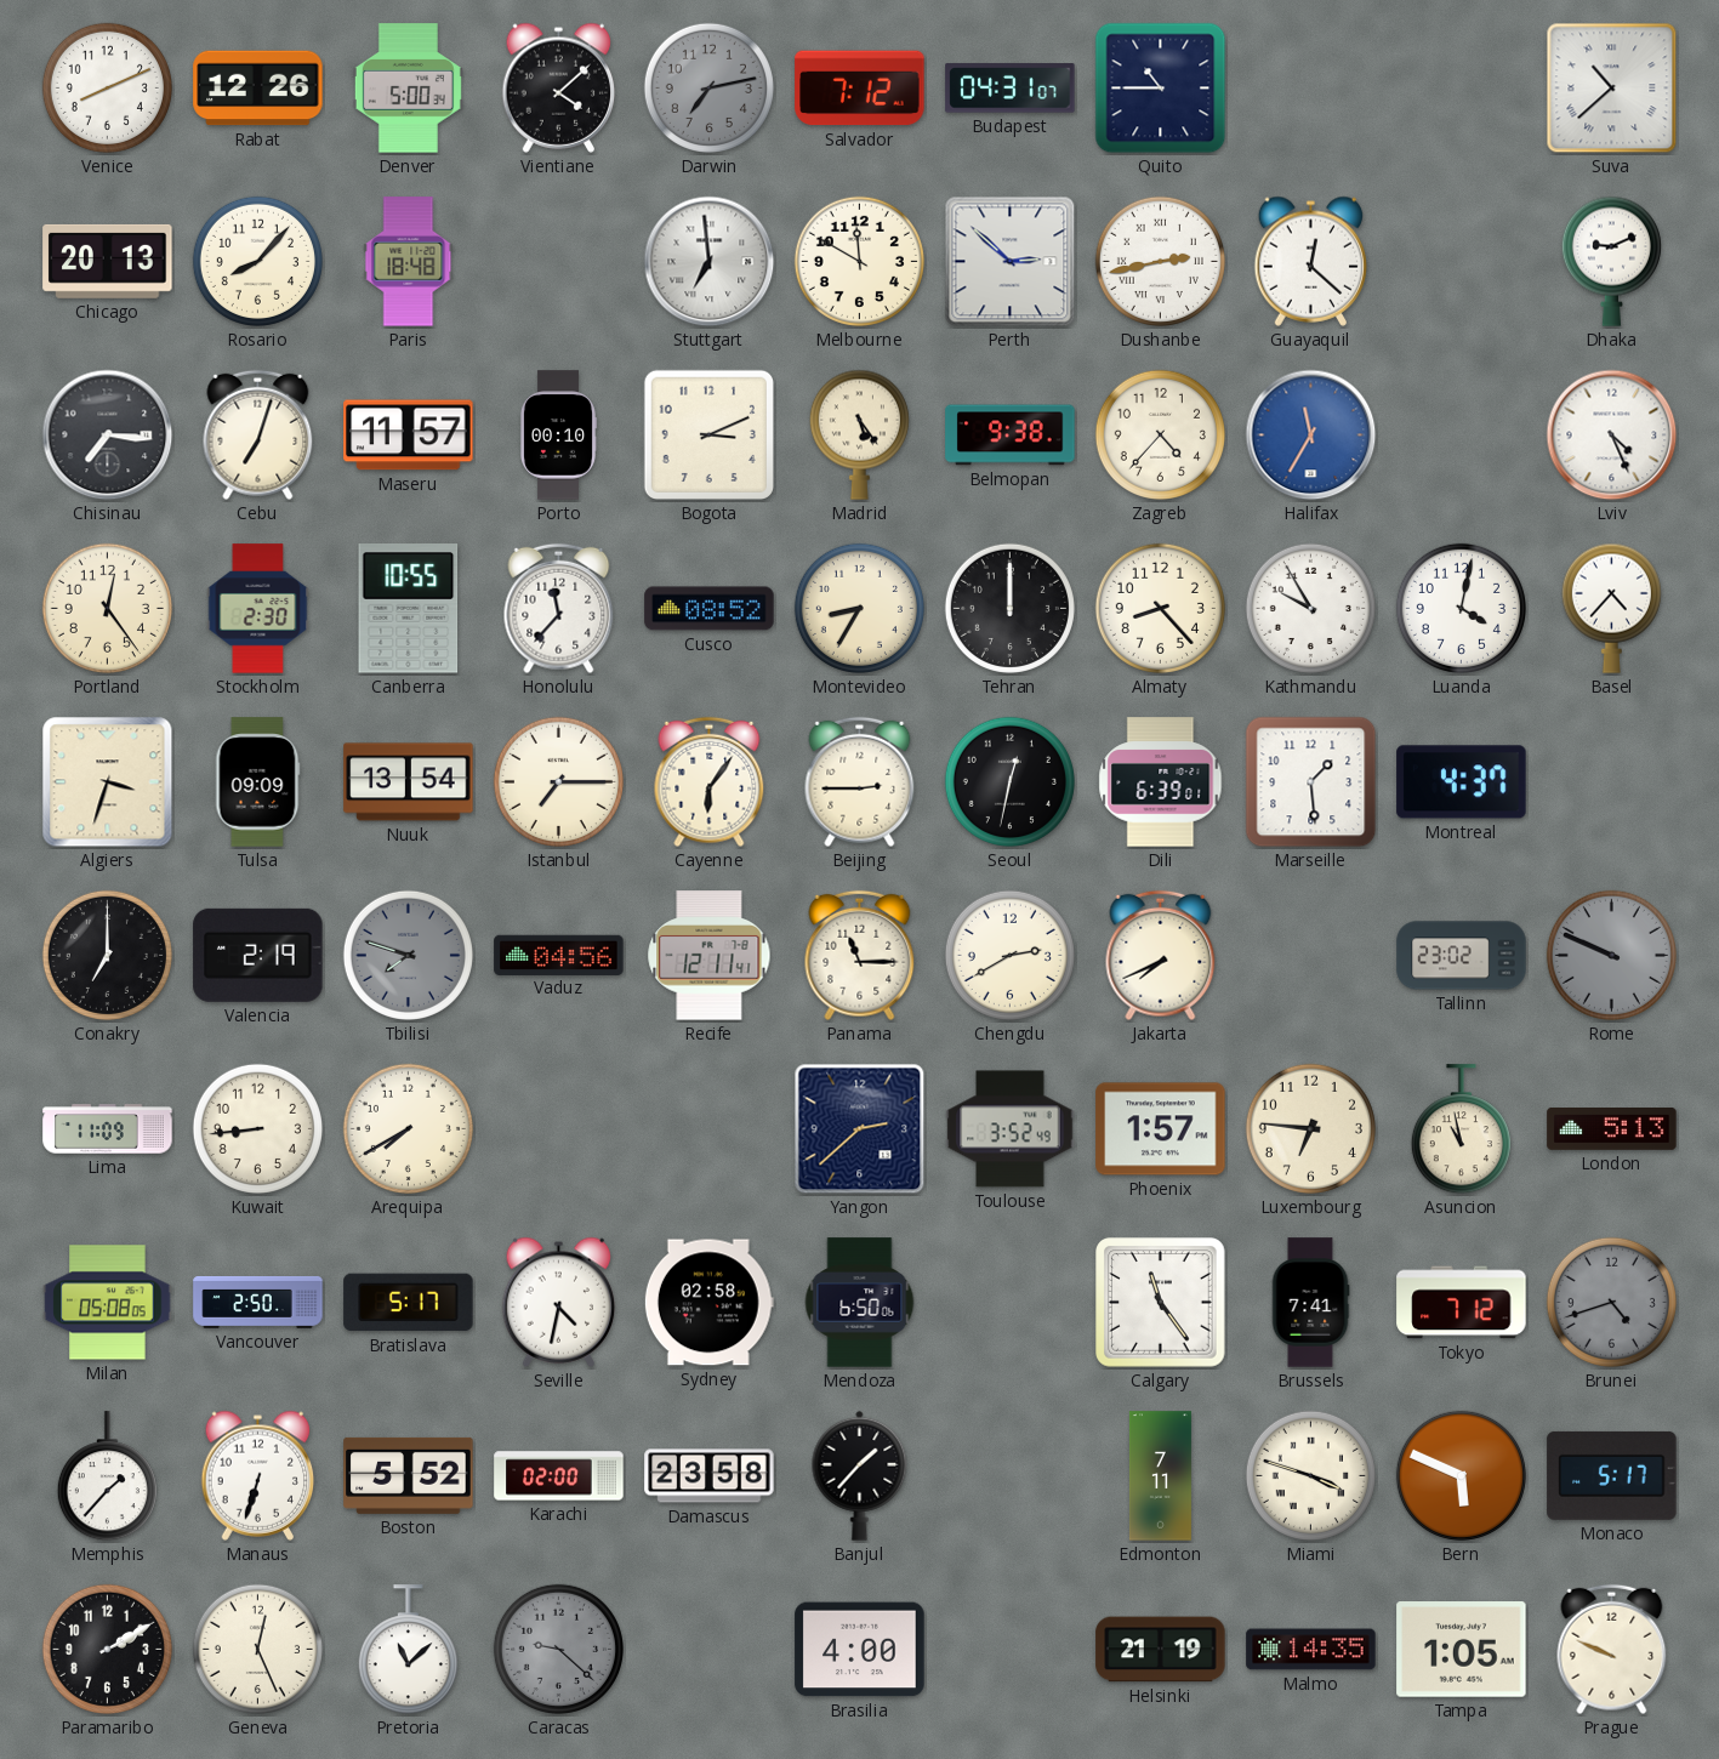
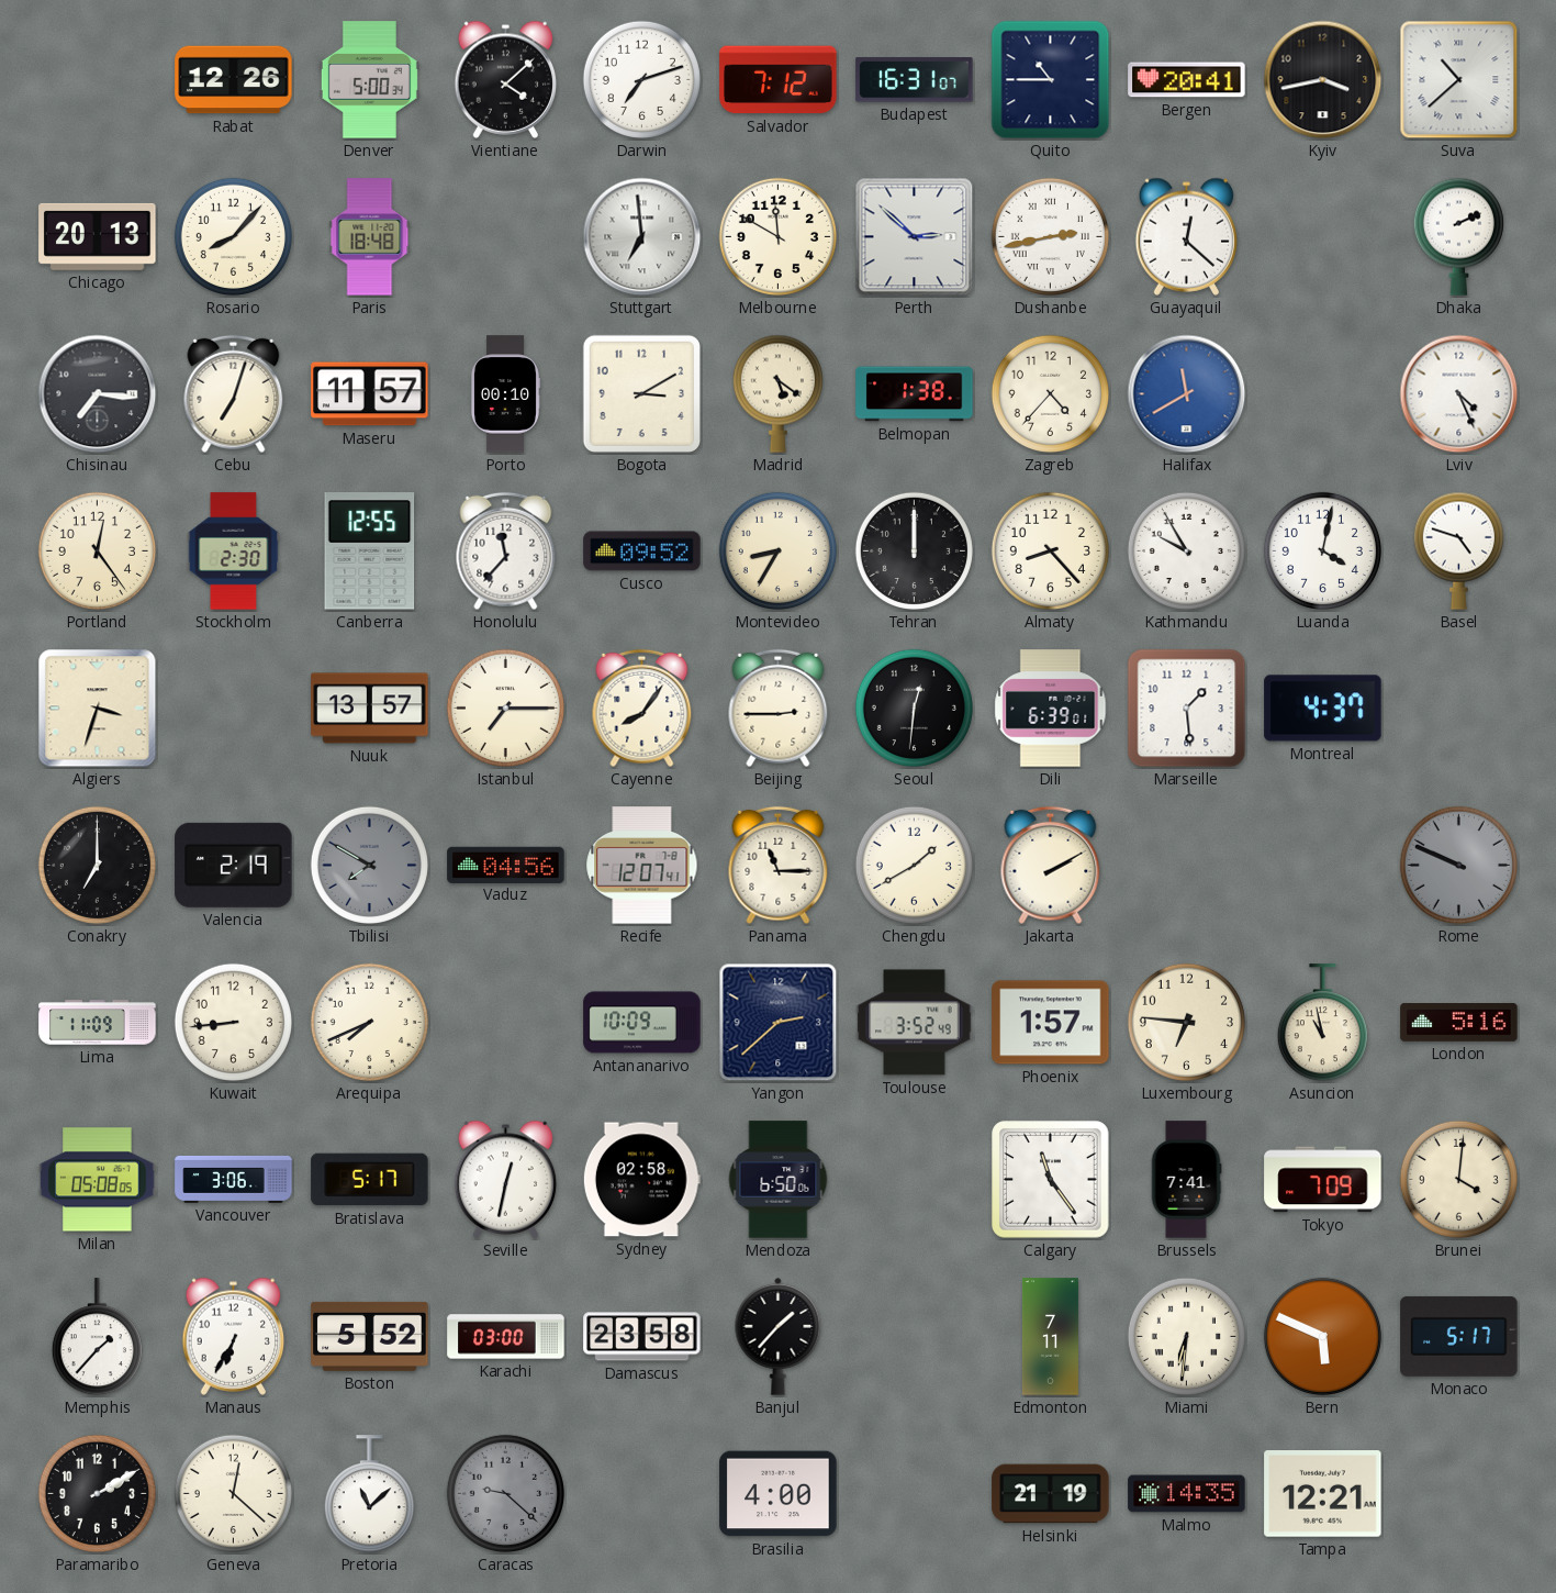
Venice: 8:11 -> none
Darwin: 7:13 -> 7:12
Darwin dial: grey -> white
Budapest: 04:31 -> 16:31
Bergen: none -> 20:41
Kyiv: none -> 3:43
Dhaka: 9:11 -> 2:11
Bogota: 3:11 -> 3:10
Madrid: 5:24 -> 5:21
Belmopan: 9:38 -> 1:38
Halifax: 11:35 -> 11:40
Canberra: 10:55 -> 12:55
Cusco: 08:52 -> 09:52
Basel: 4:37 -> 4:48
Tulsa: 09:09 -> none
Nuuk: 13:54 -> 13:57
Cayenne: 6:06 -> 8:06
Seoul: 12:32 -> 12:31
Tbilisi: 7:48 -> 7:50
Recife: 12:11 -> 12:07
Chengdu: 2:40 -> 1:40
Jakarta: 7:41 -> 2:10
Tallinn: 23:02 -> none
Arequipa: 7:40 -> 7:41
Antananarivo: none -> 10:09
London: 5:13 -> 5:16
Vancouver: 2:50 -> 3:06
Seville: 4:32 -> 12:32
Tokyo: 7:12 -> 7:09
Brunei: 4:42 -> 4:01
Brunei dial: grey -> cream
Manaus: 6:33 -> 6:35
Karachi: 02:00 -> 03:00
Miami: 3:48 -> 6:31
Geneva: 12:26 -> 12:22
Tampa: 1:05 -> 12:21
Prague: 9:49 -> none
